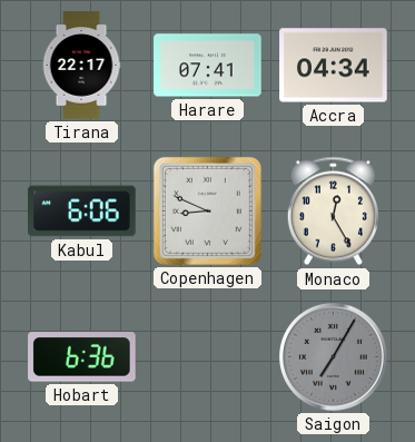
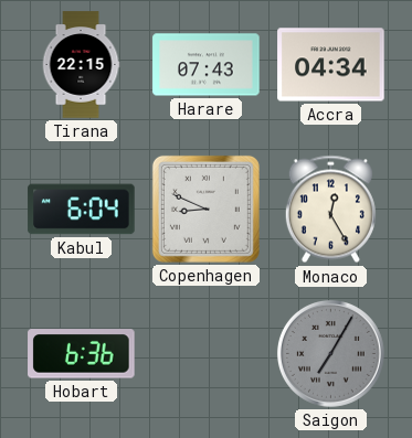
Tirana: 22:17 -> 22:15
Harare: 07:41 -> 07:43
Kabul: 6:06 -> 6:04
